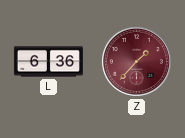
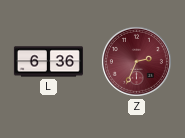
Z: 1:37 -> 2:34
